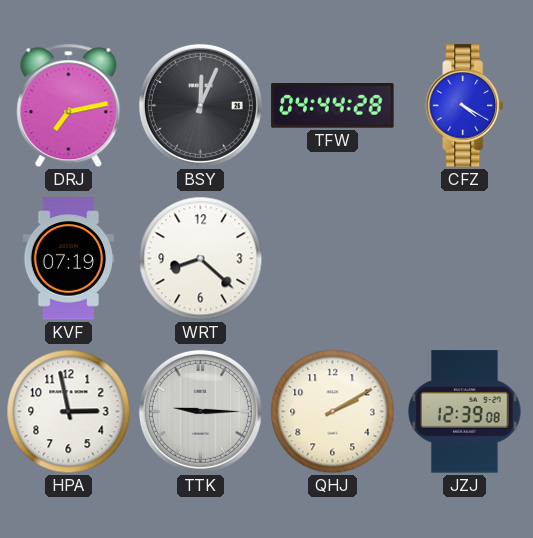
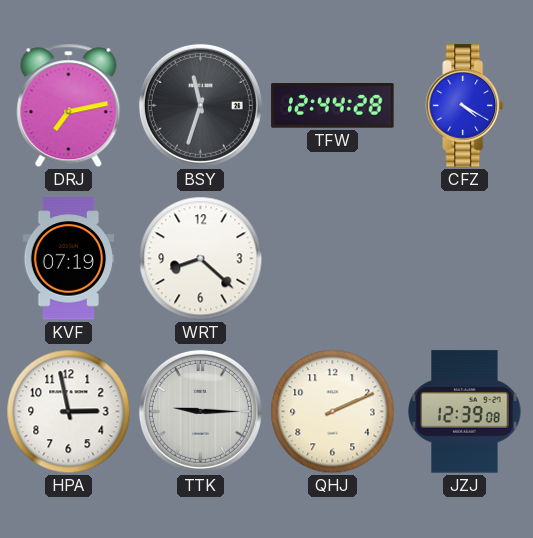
BSY: 12:04 -> 11:33
TFW: 04:44 -> 12:44
QHJ: 2:10 -> 2:11
